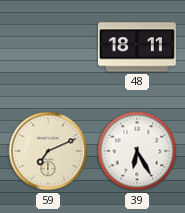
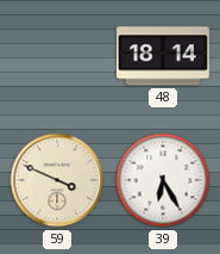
48: 18:11 -> 18:14
59: 7:11 -> 3:49
